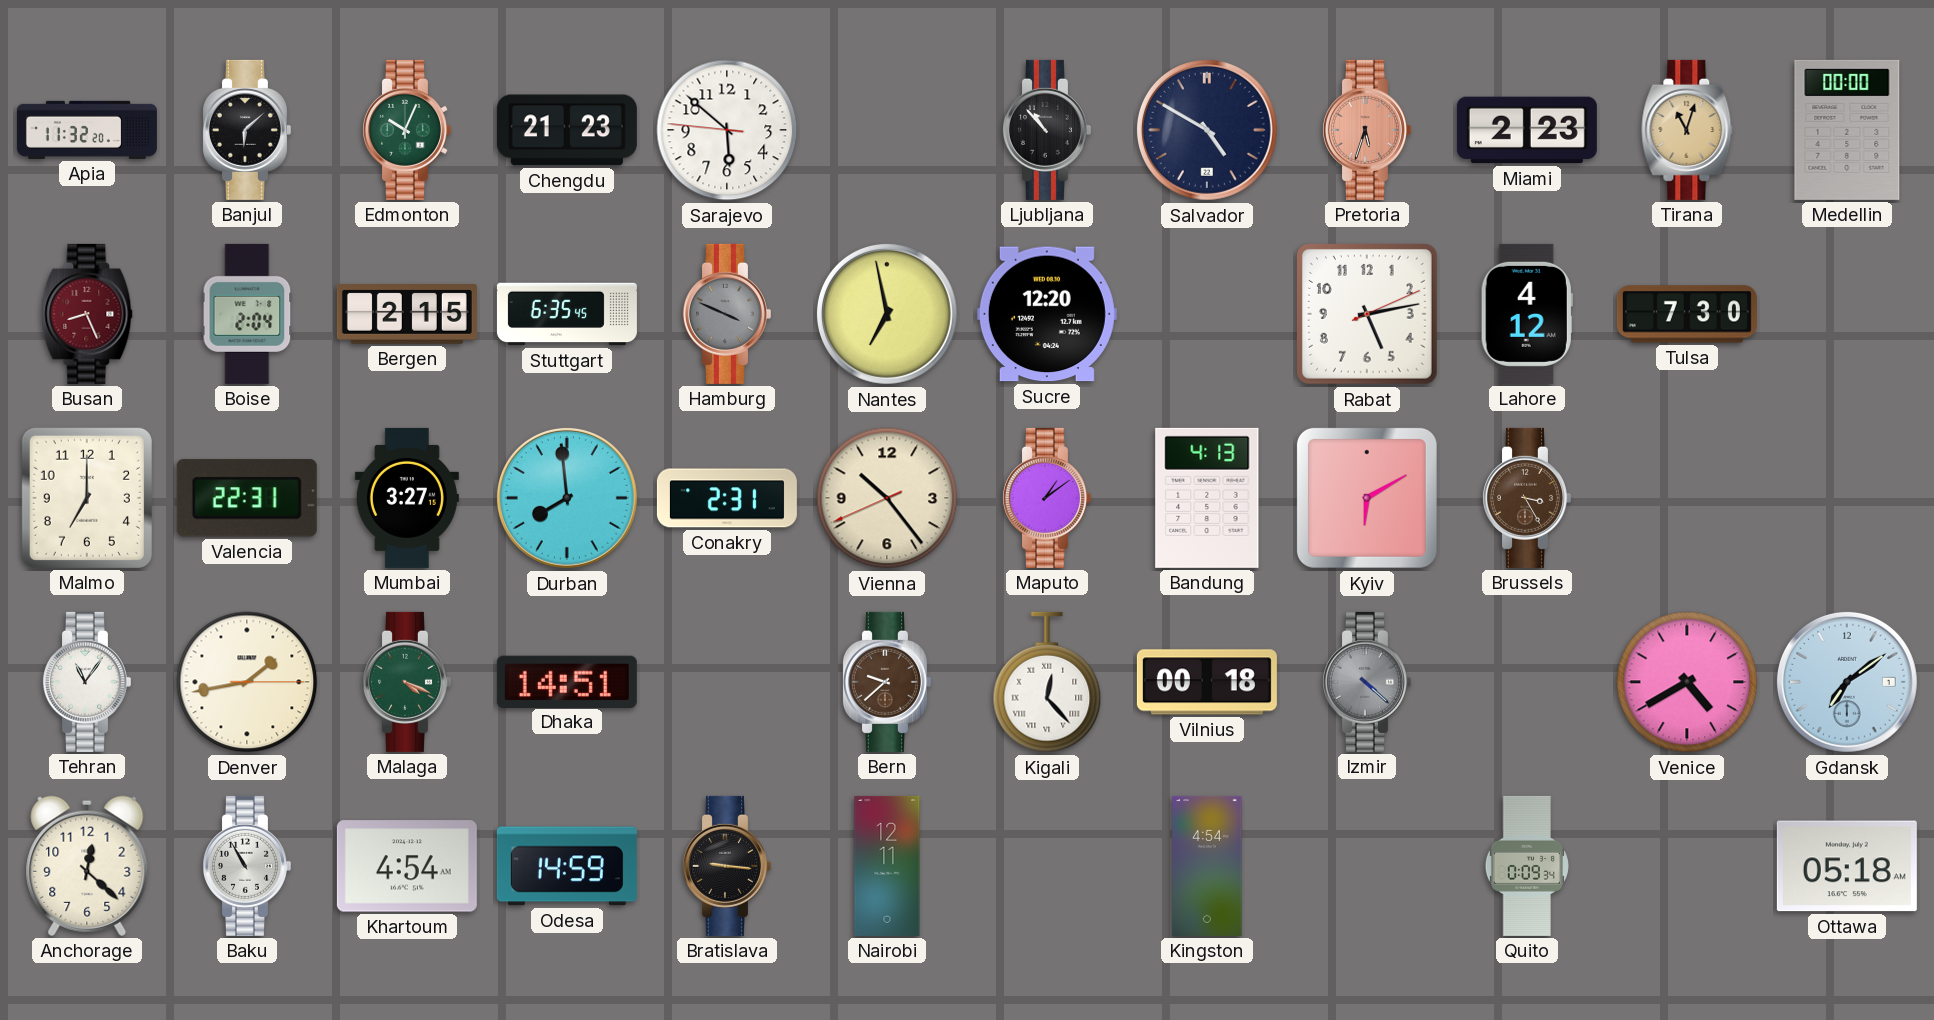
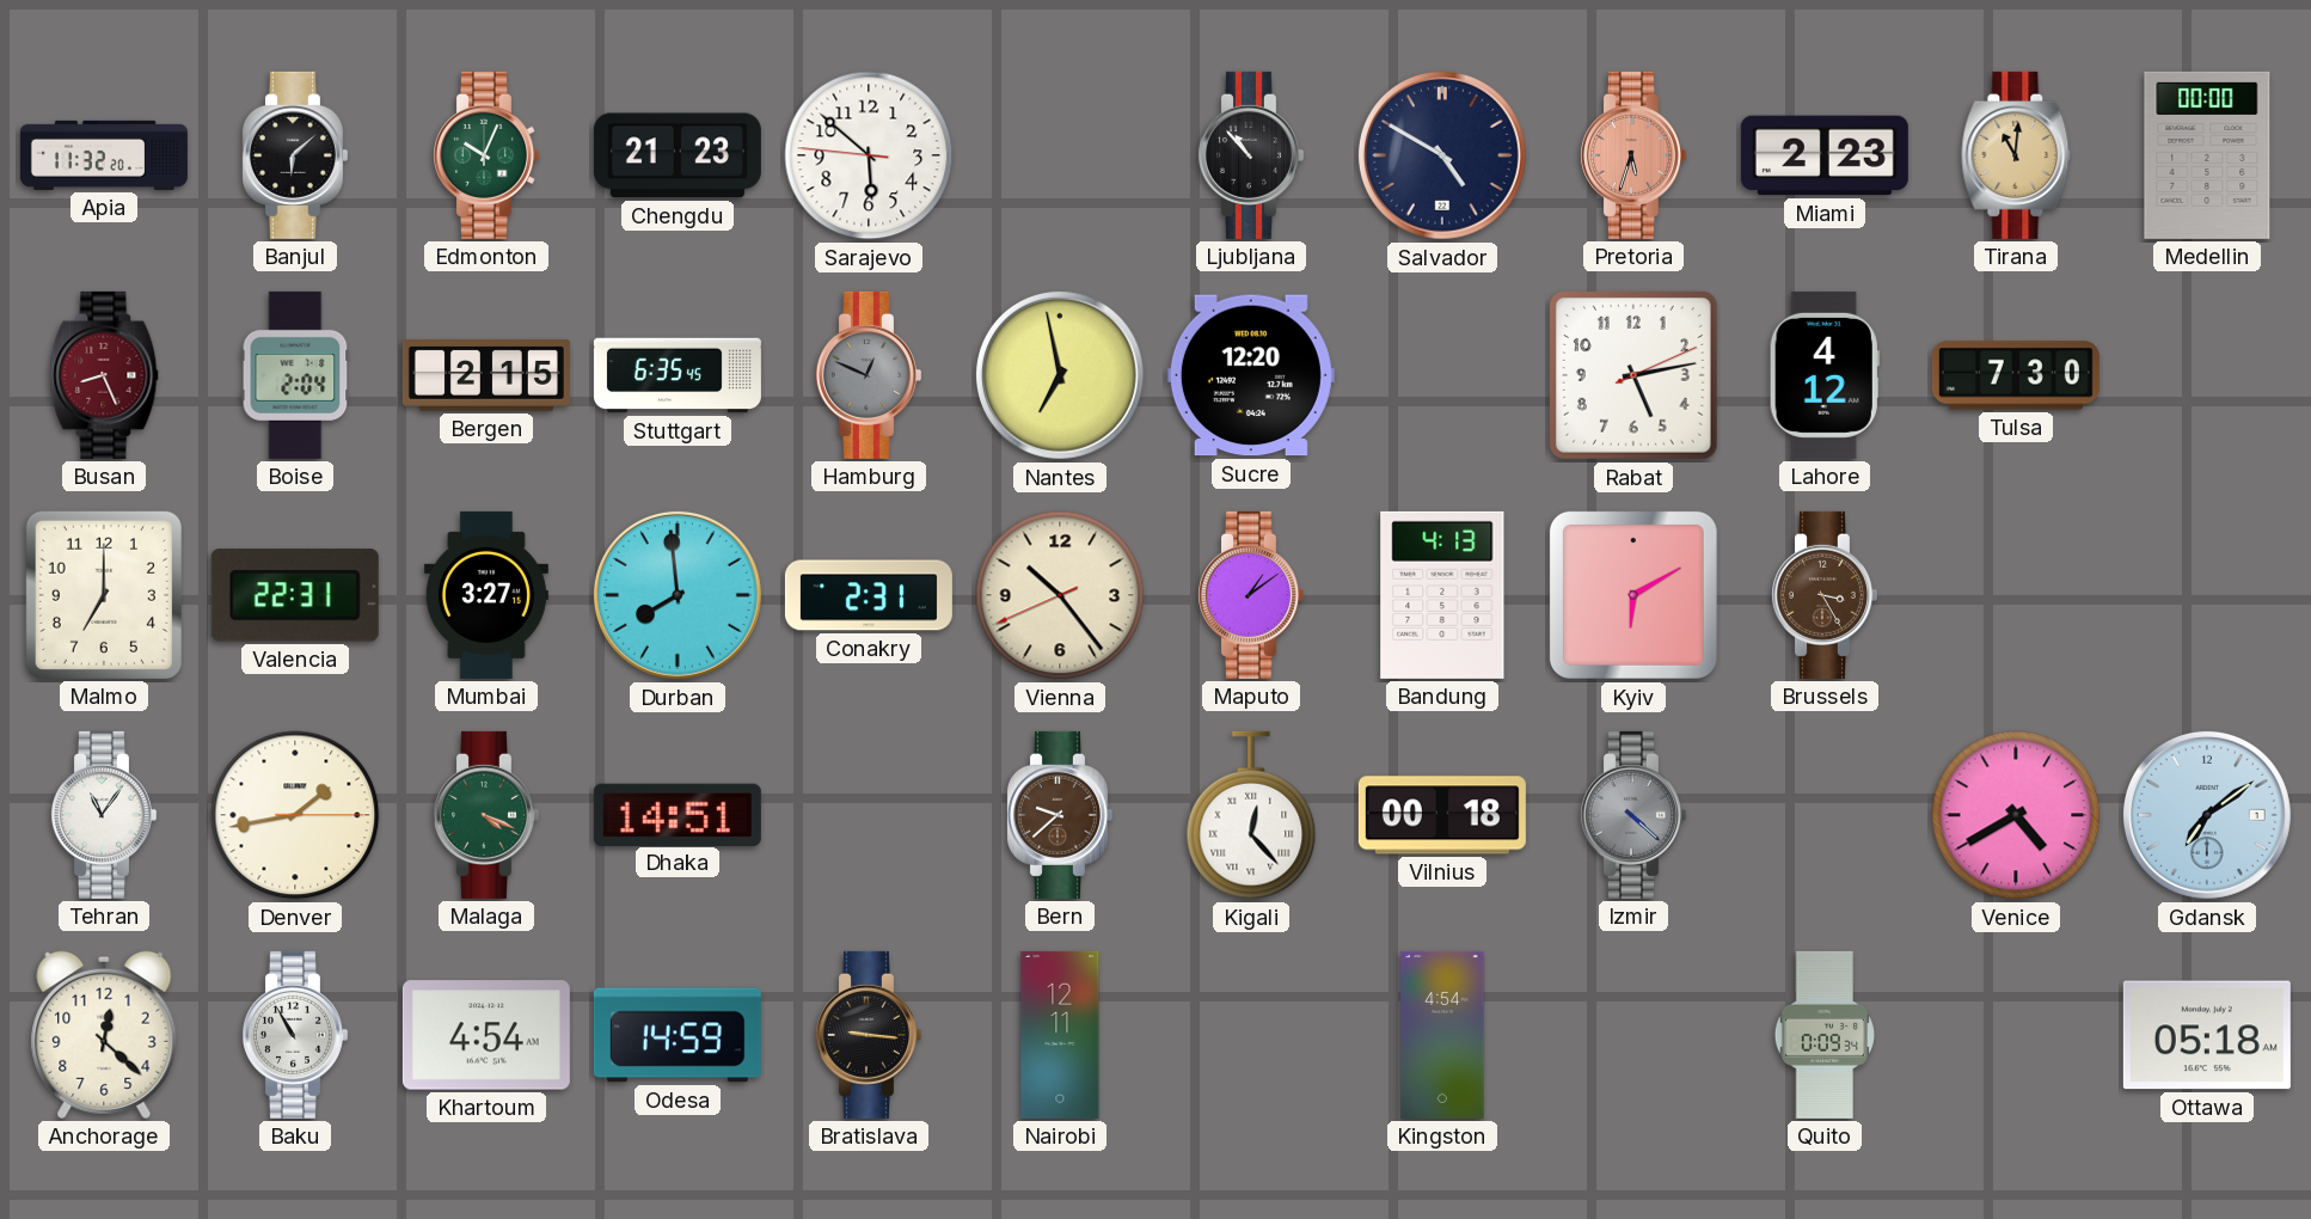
Tirana: 11:03 -> 11:01
Hamburg: 3:49 -> 12:49
